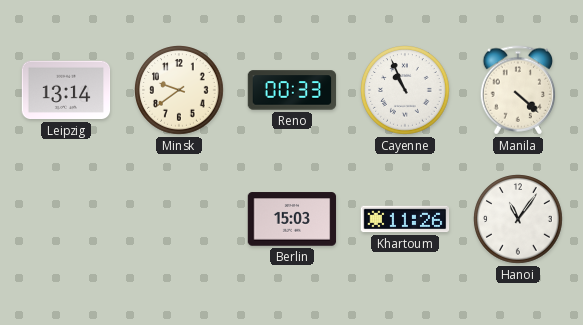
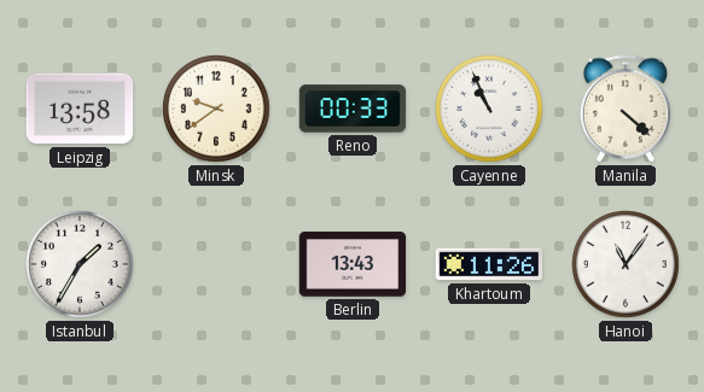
Leipzig: 13:14 -> 13:58
Istanbul: none -> 1:35
Berlin: 15:03 -> 13:43
